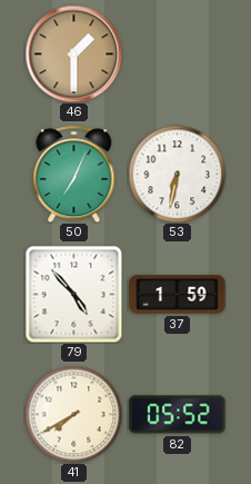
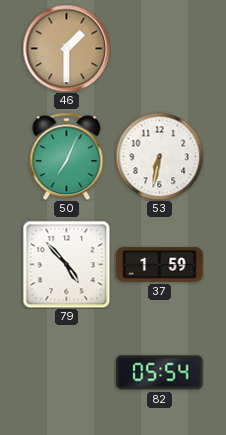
41: 7:40 -> none
82: 05:52 -> 05:54
